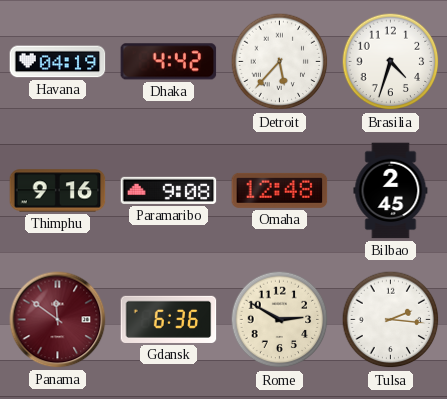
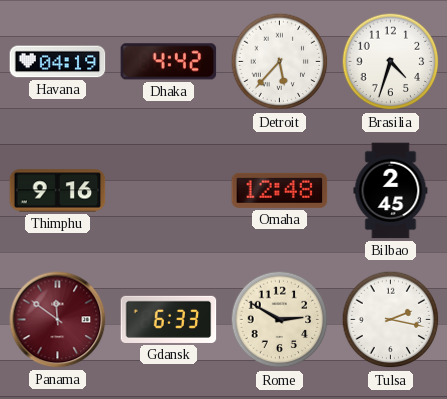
Paramaribo: 9:08 -> none
Gdansk: 6:36 -> 6:33
Tulsa: 2:16 -> 2:17
